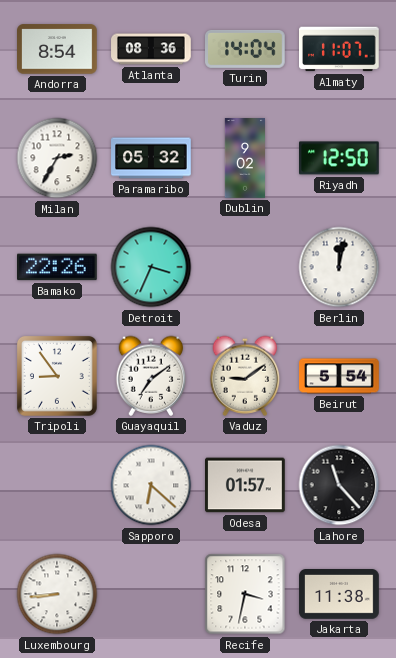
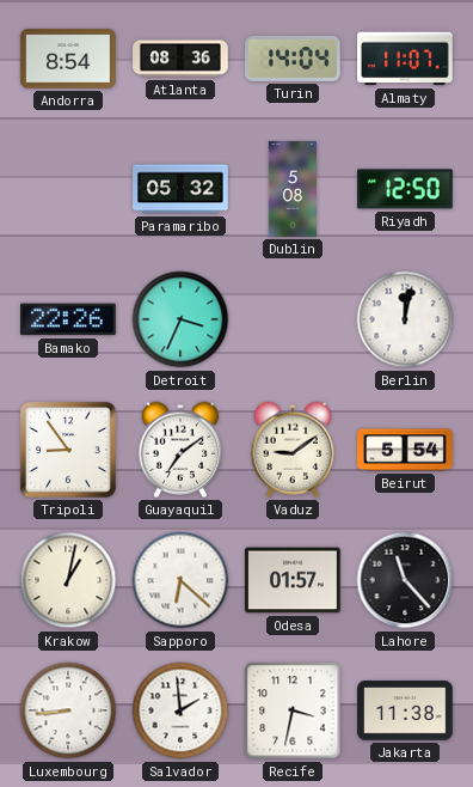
Milan: 2:35 -> none
Dublin: 9:02 -> 5:08
Krakow: none -> 1:02
Salvador: none -> 1:59
